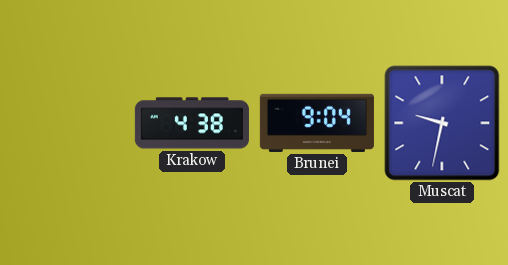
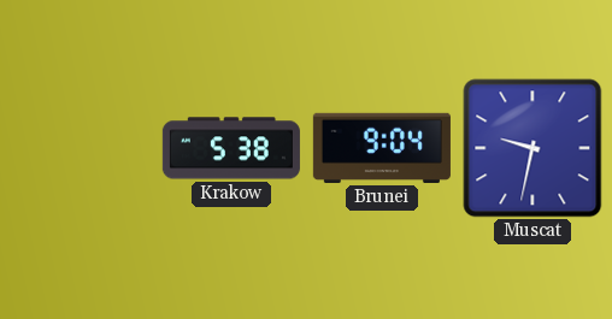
Krakow: 4:38 -> 5:38
